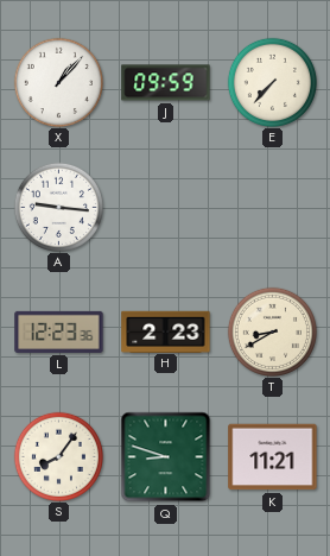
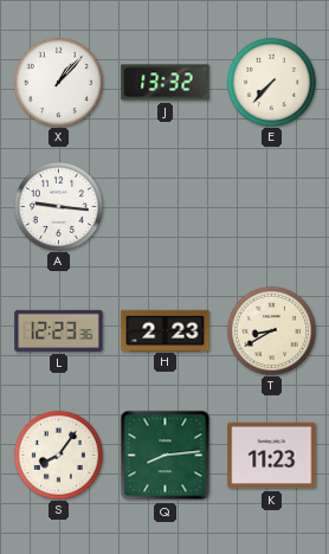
J: 09:59 -> 13:32
Q: 8:48 -> 8:14
K: 11:21 -> 11:23
